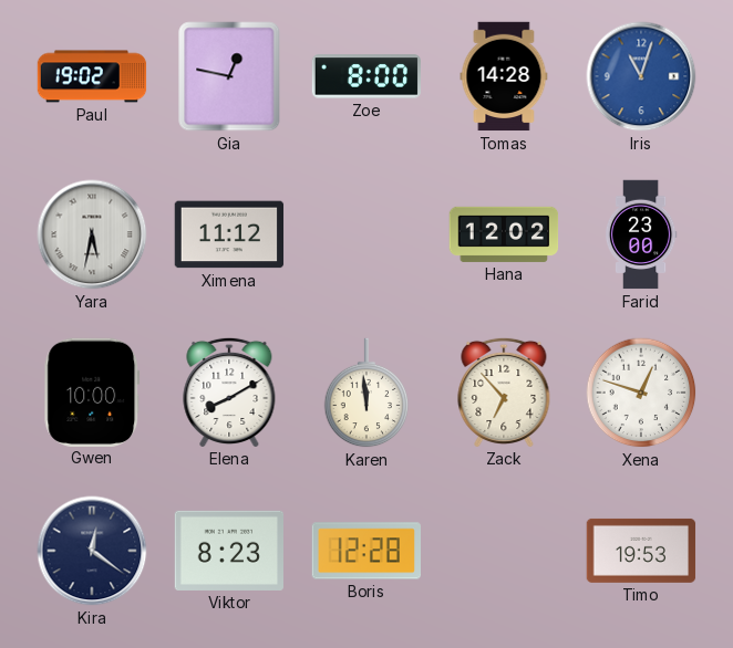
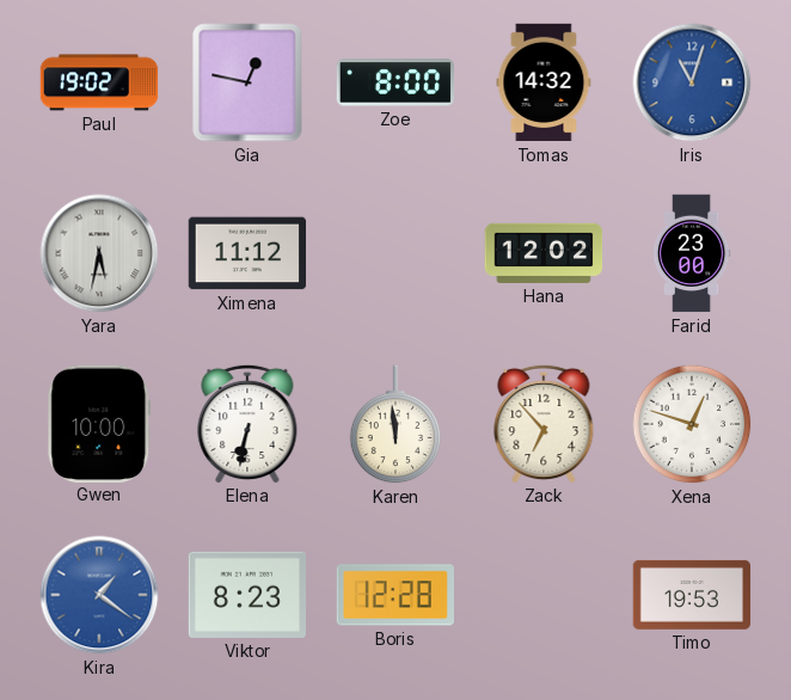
Tomas: 14:28 -> 14:32
Elena: 8:10 -> 6:32
Kira: 12:21 -> 1:21
Kira dial: navy -> blue
